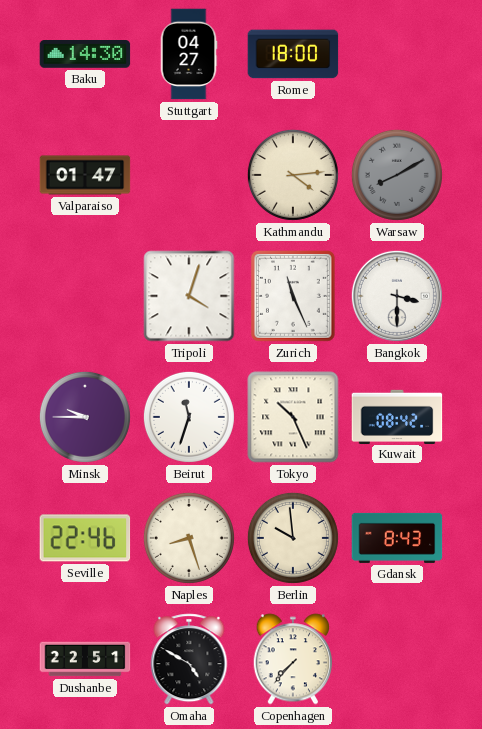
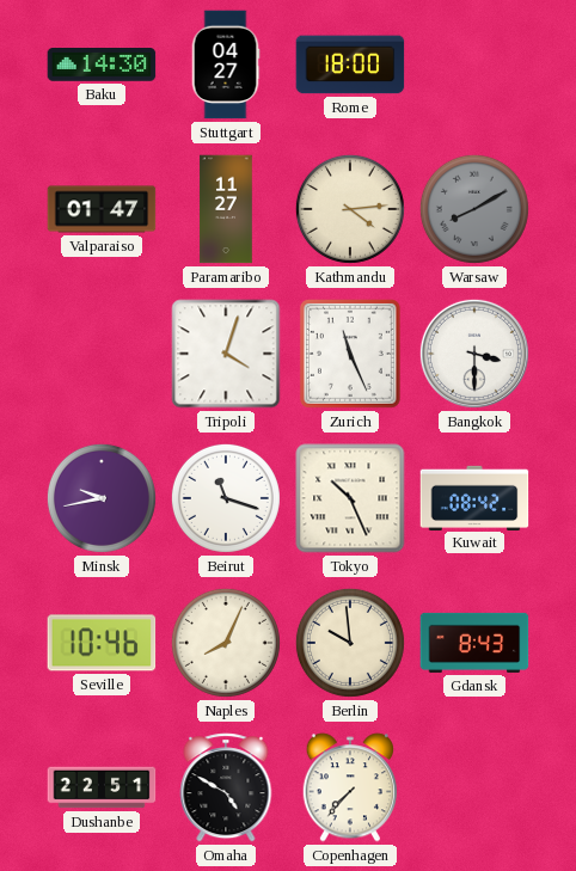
Paramaribo: none -> 11:27
Minsk: 9:45 -> 9:43
Beirut: 11:33 -> 11:18
Seville: 22:46 -> 10:46
Naples: 8:27 -> 8:04
